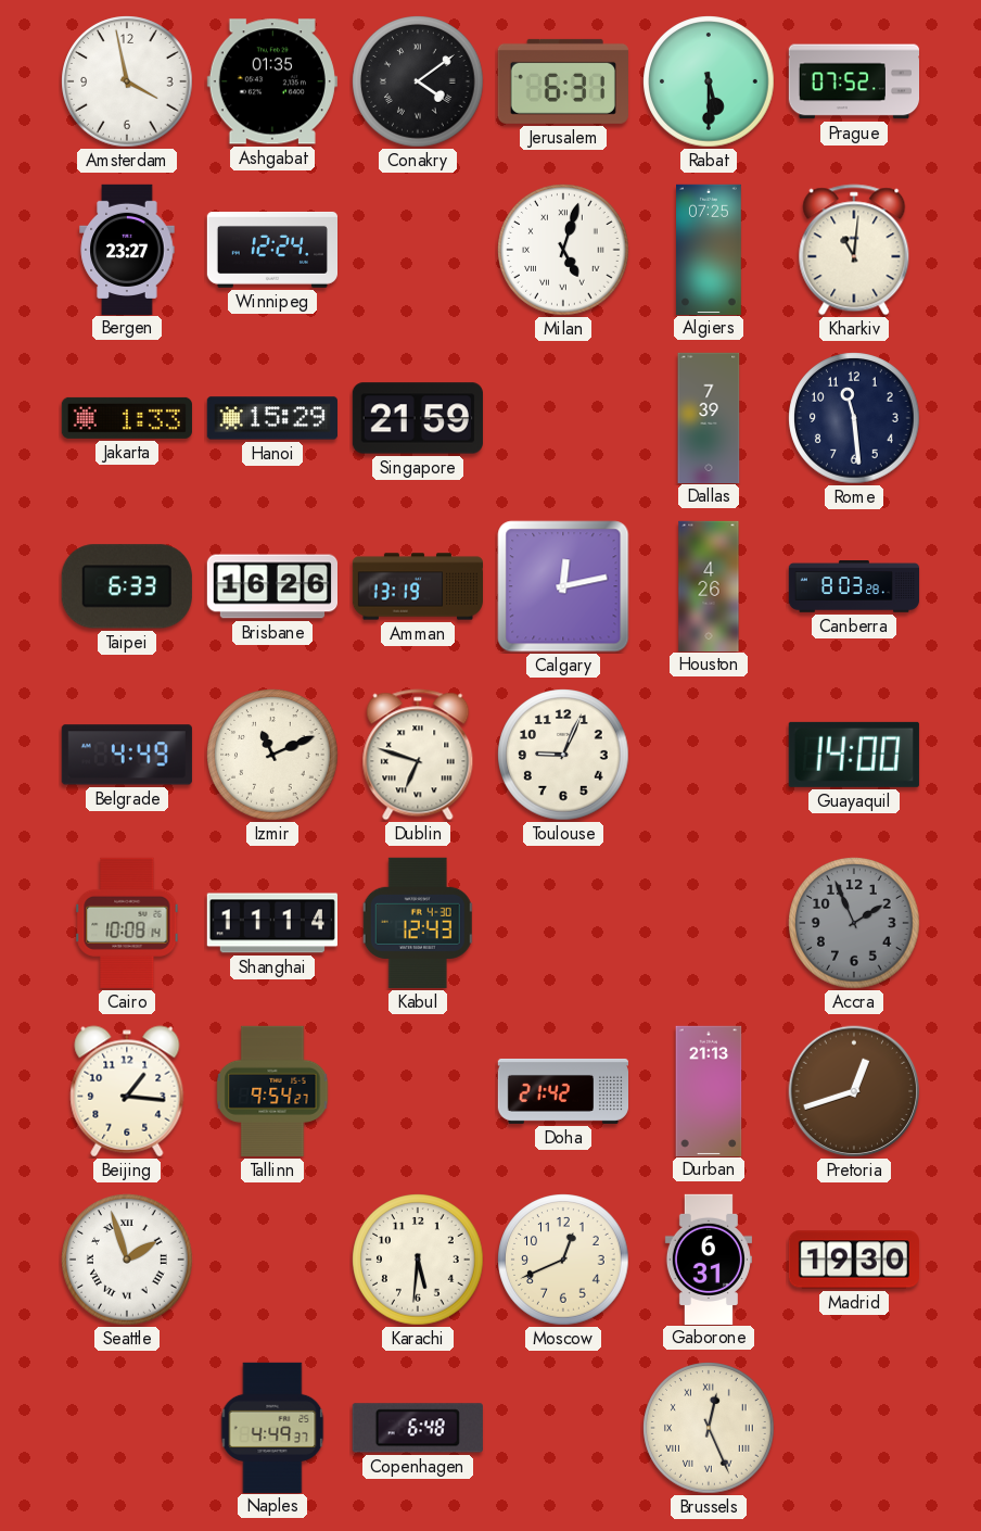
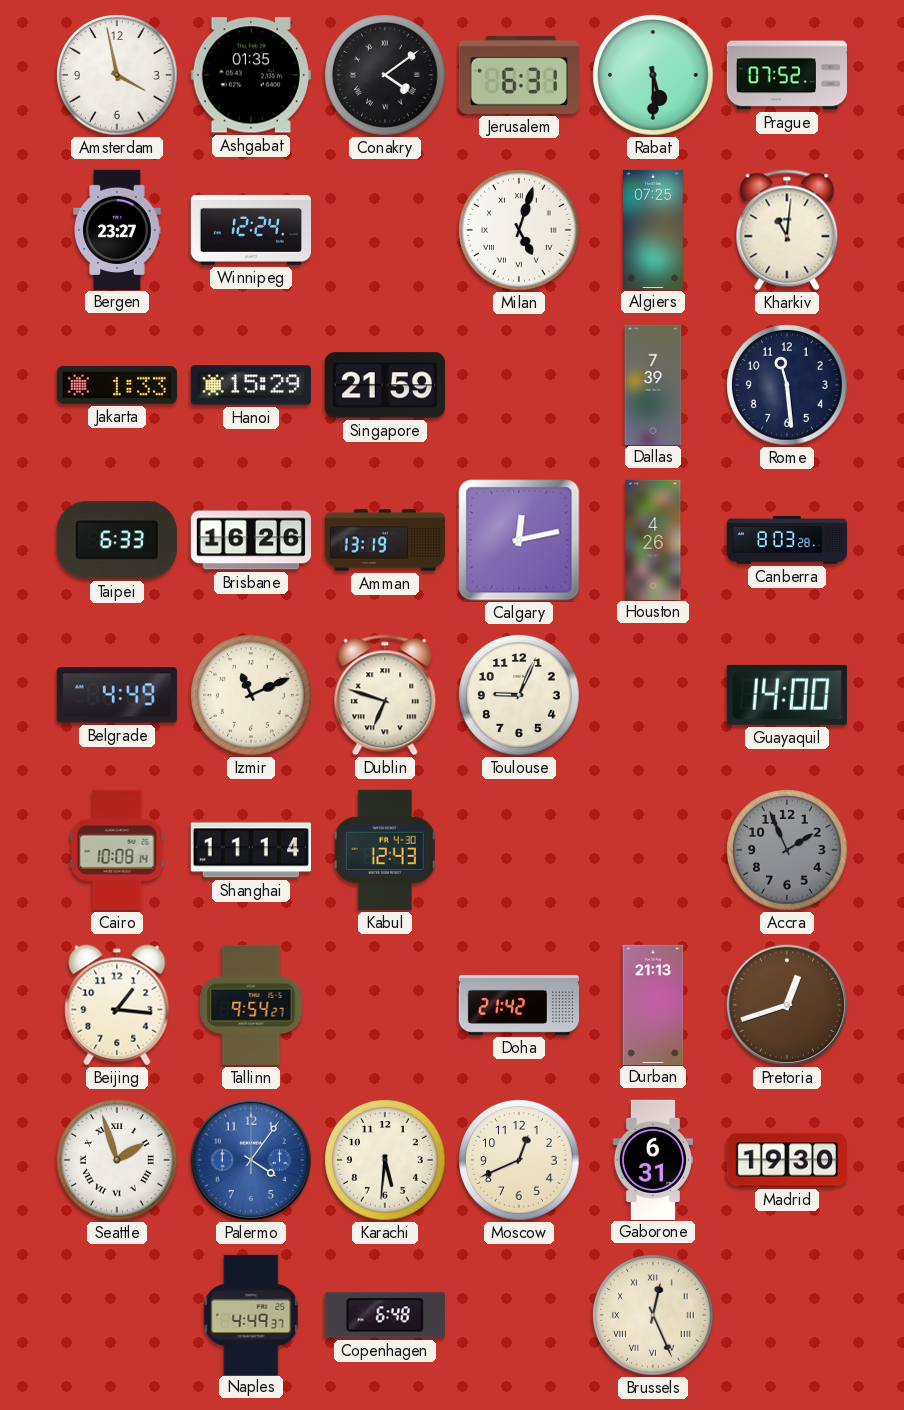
Palermo: none -> 4:06
